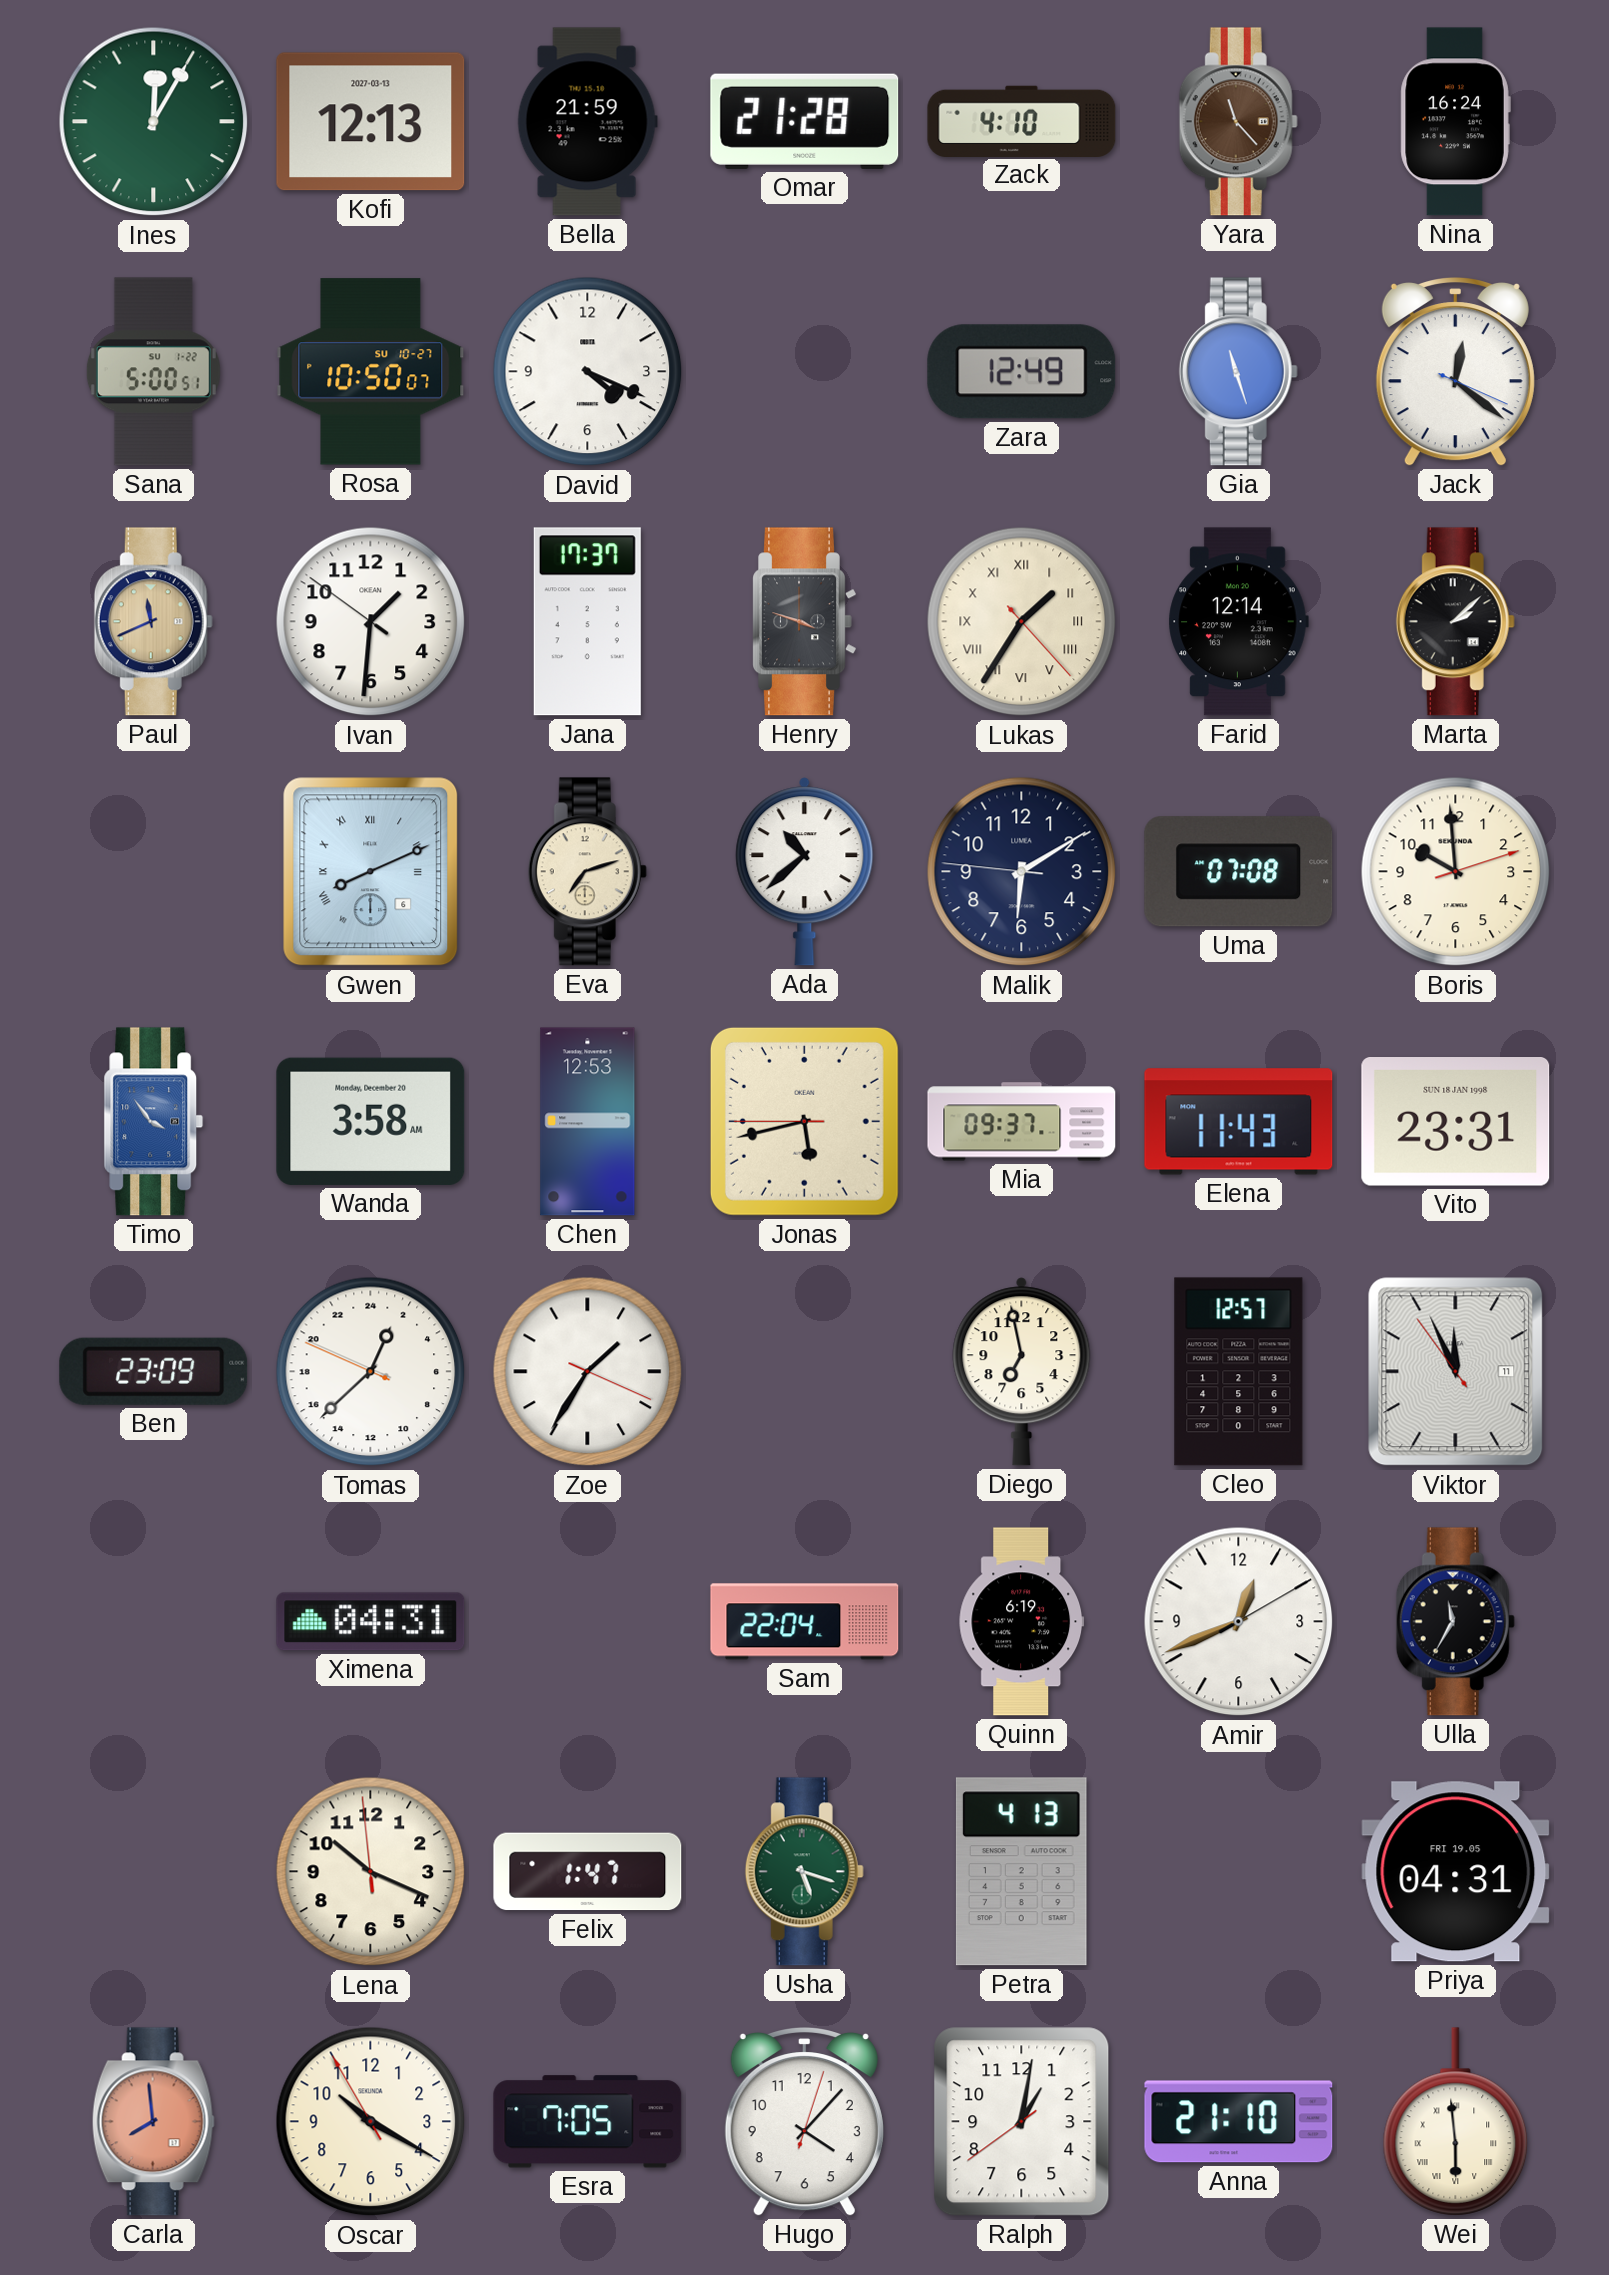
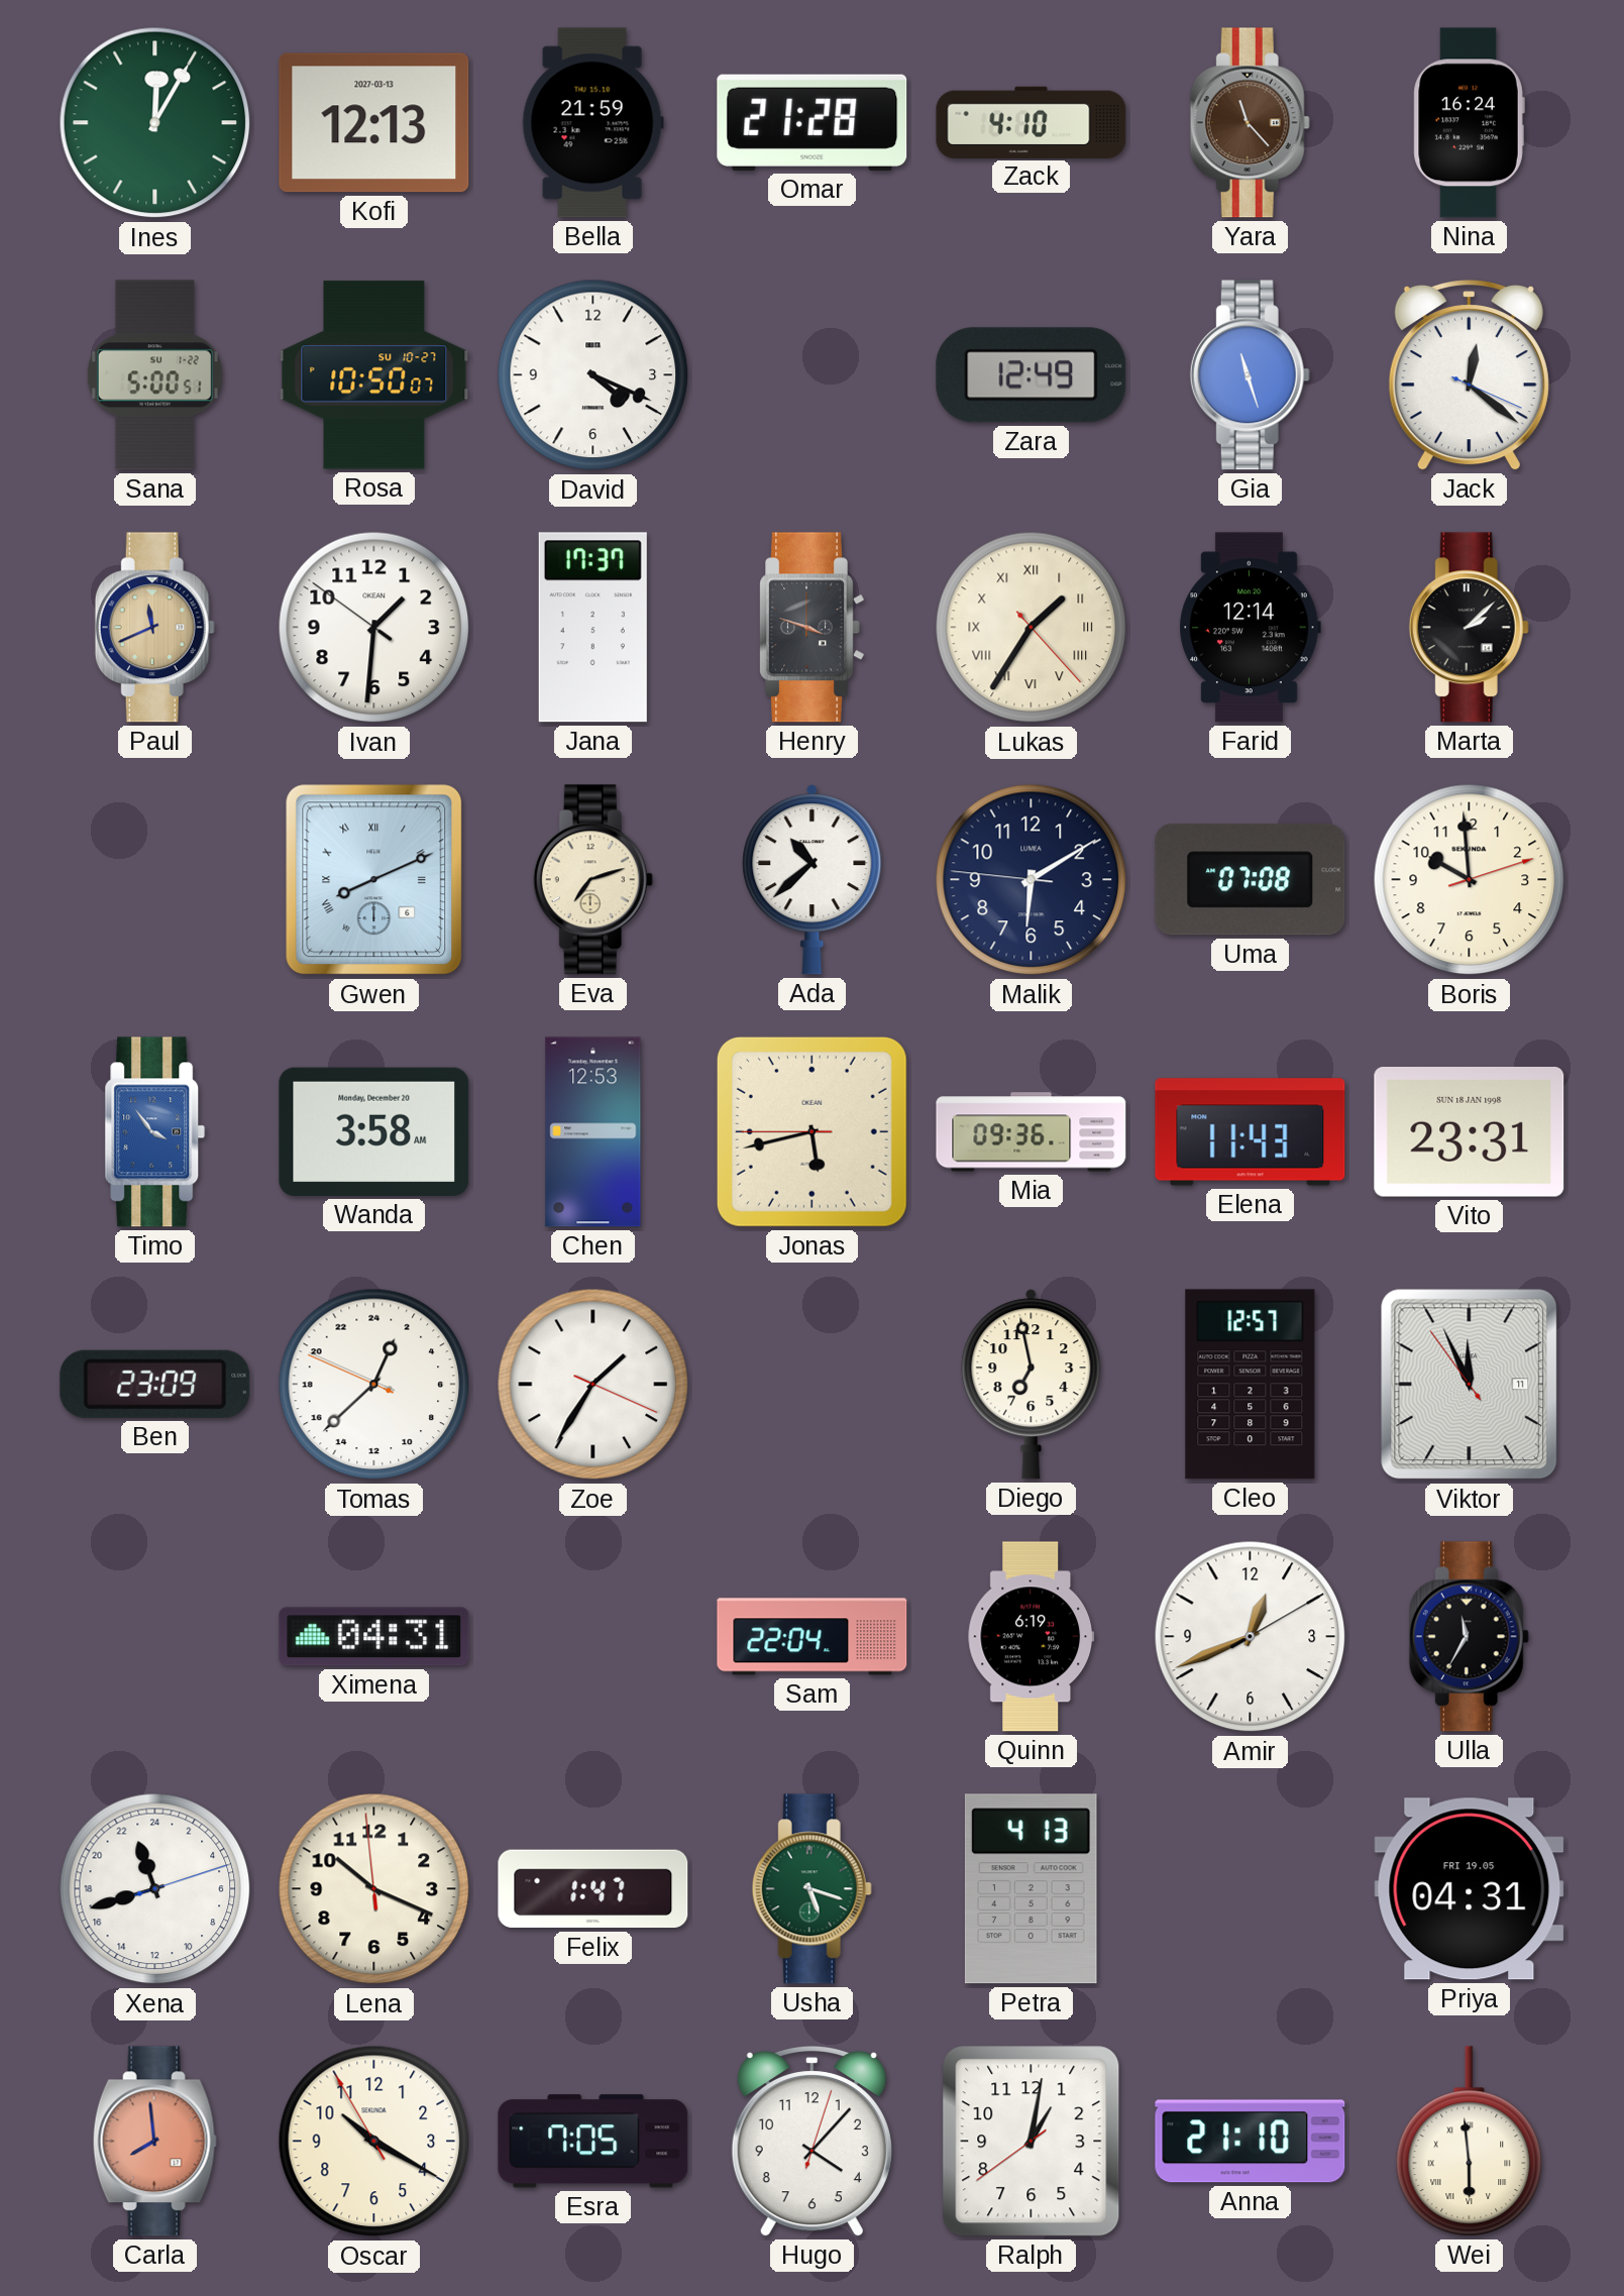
Mia: 09:37 -> 09:36
Xena: none -> 22:42
